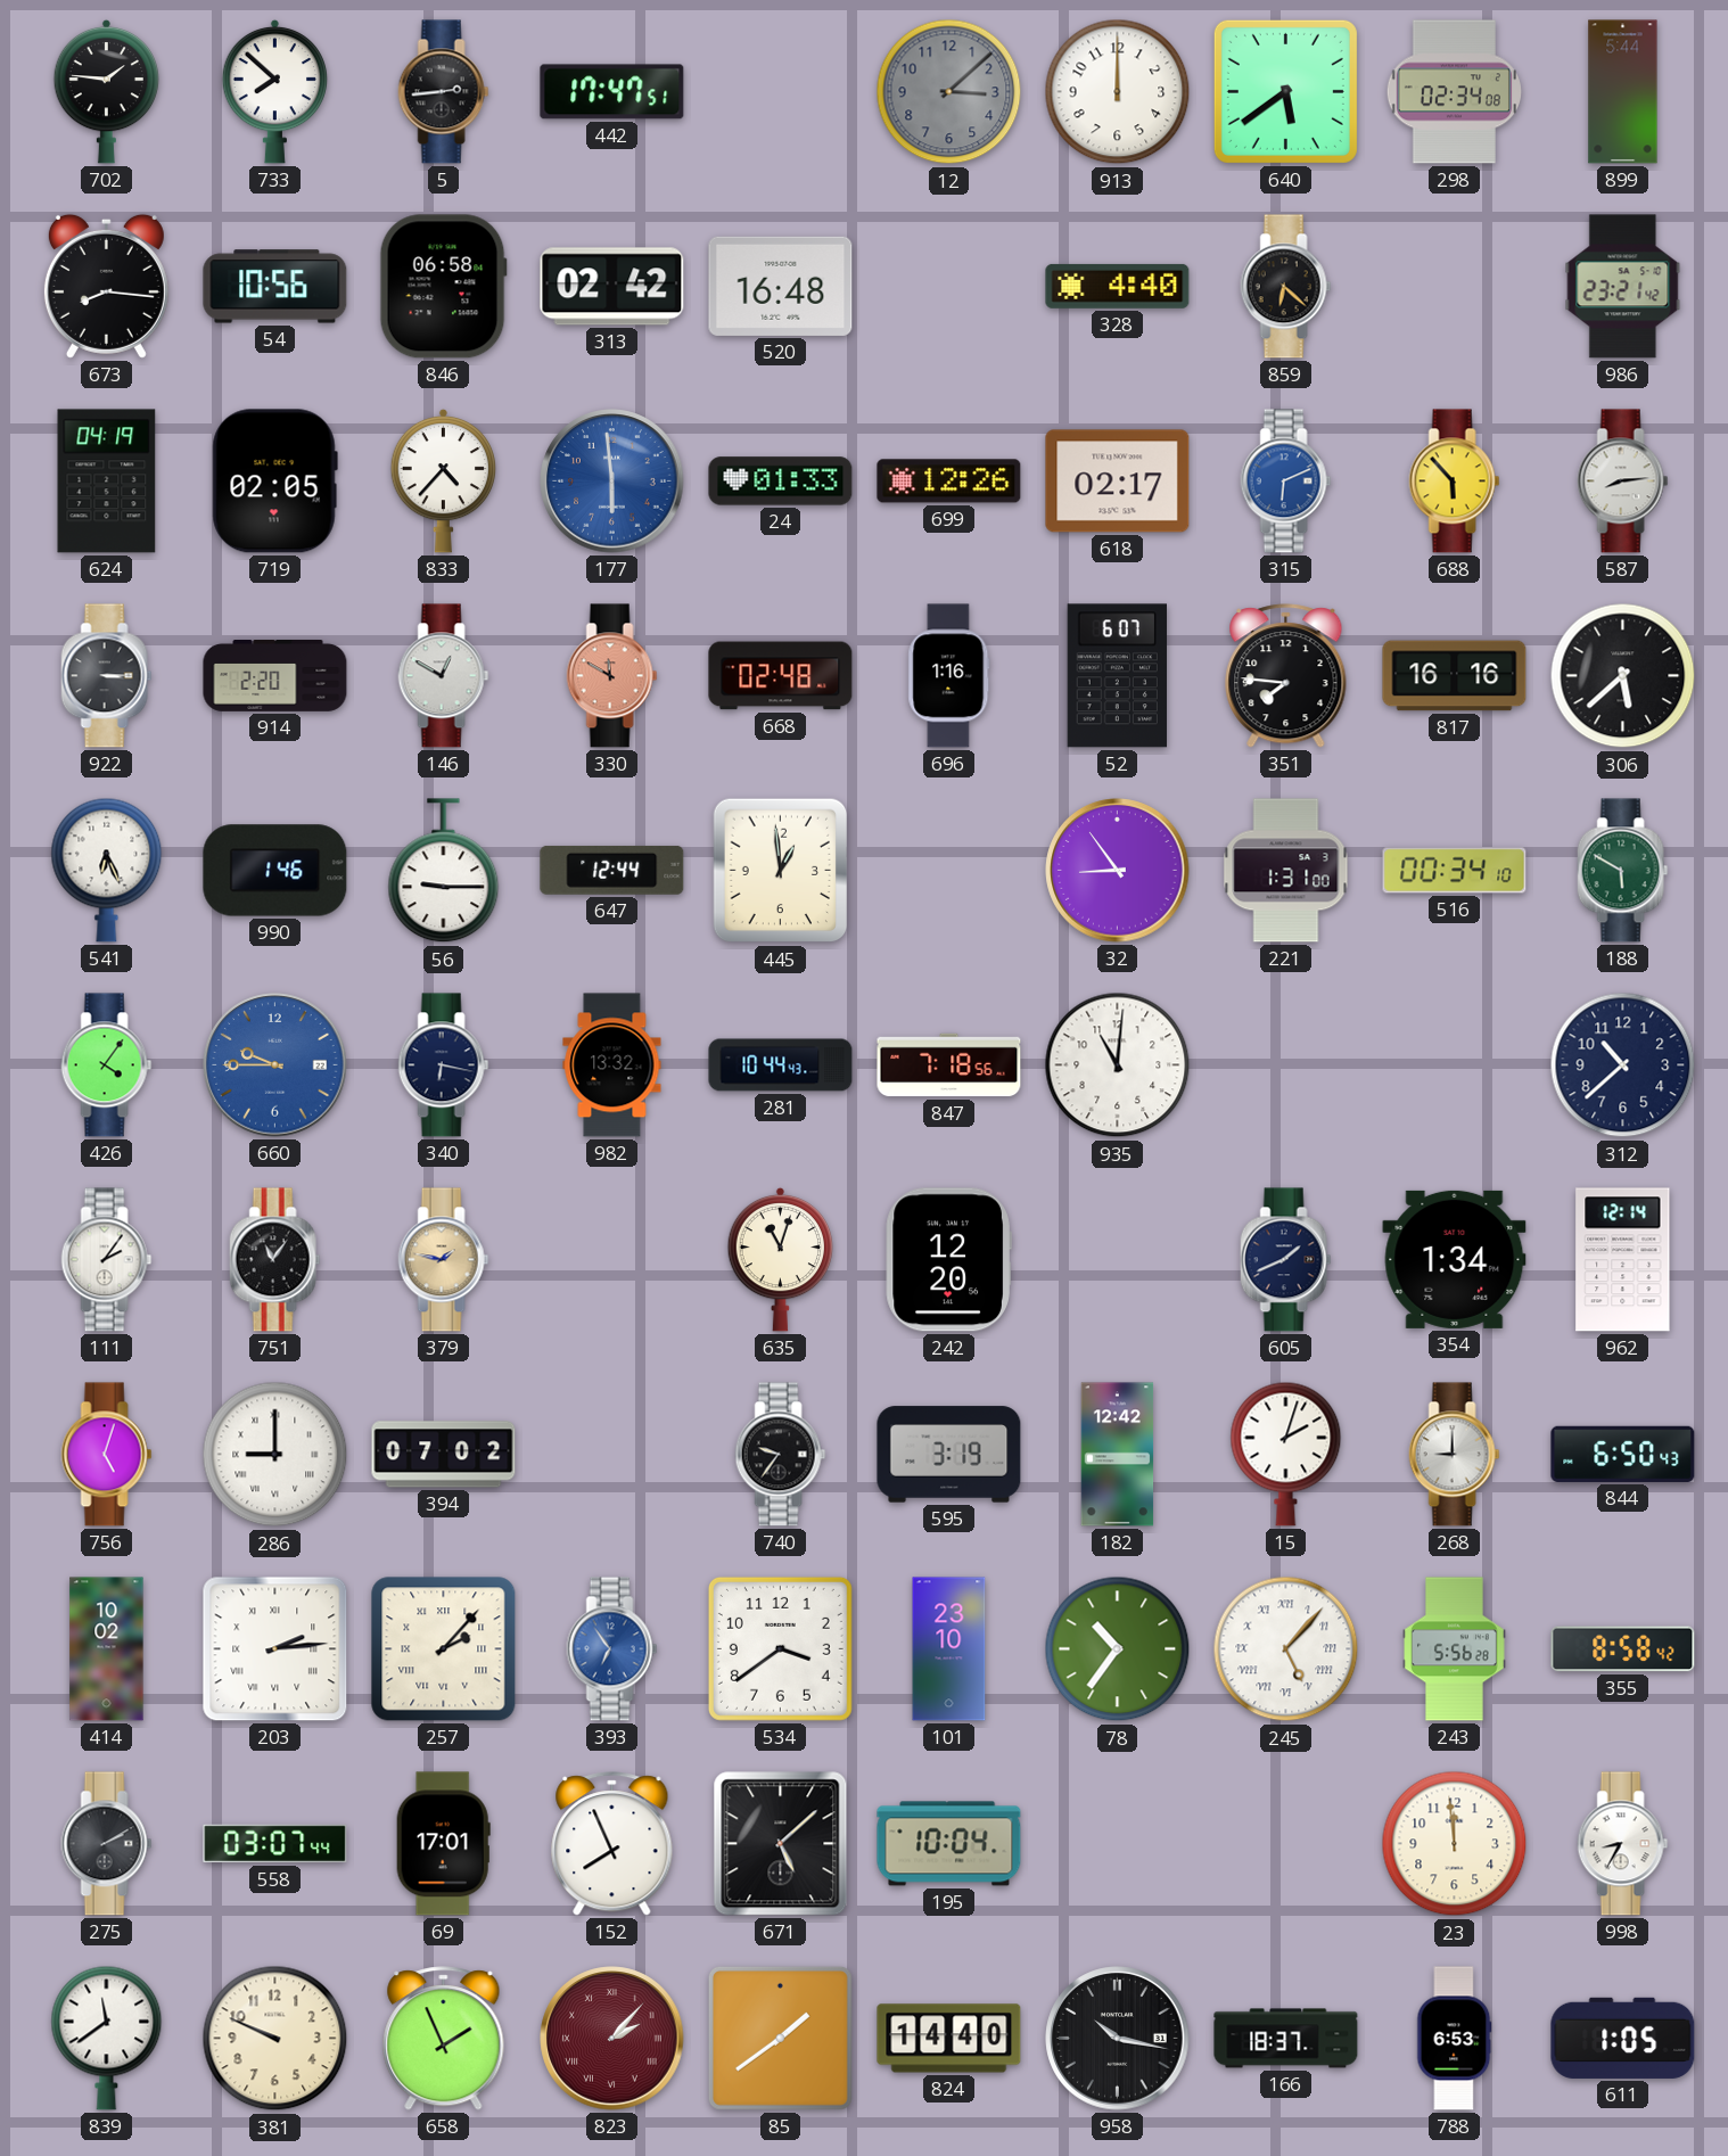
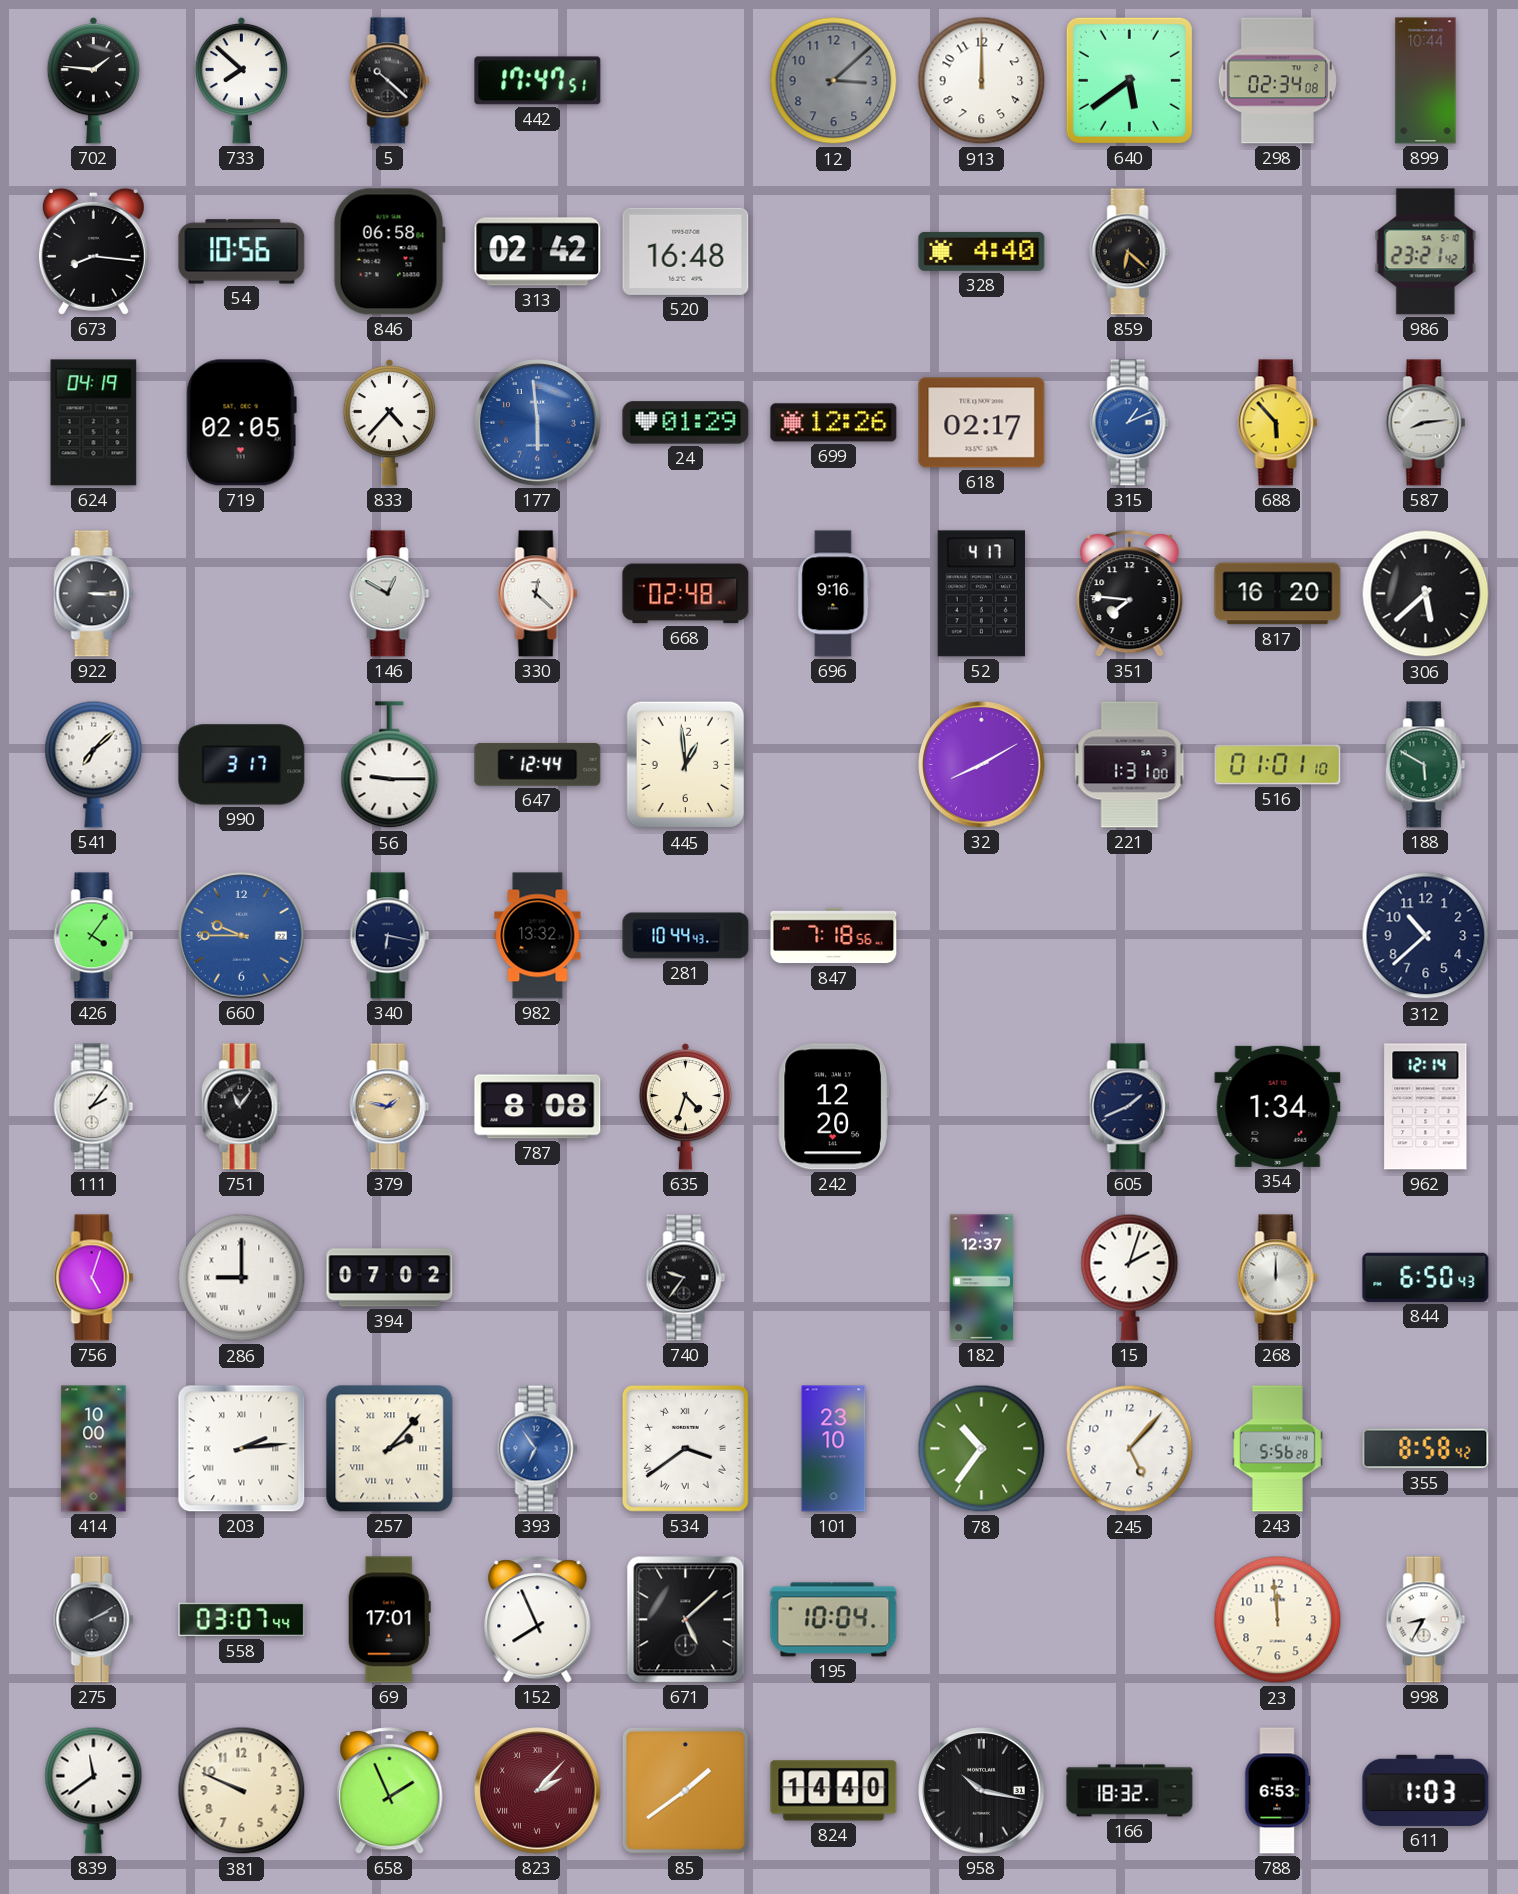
5: 2:44 -> 10:22
899: 5:44 -> 10:44
24: 01:33 -> 01:29
315: 6:11 -> 1:11
914: 2:20 -> none
330: 11:50 -> 12:22
330 dial: salmon -> white
696: 1:16 -> 9:16
52: 6:07 -> 4:17
817: 16:16 -> 16:20
541: 6:26 -> 7:08
990: 1:46 -> 3:17
32: 8:54 -> 8:10
516: 00:34 -> 01:01
935: 11:01 -> none
787: none -> 8:08
635: 11:03 -> 4:33
595: 3:19 -> none
182: 12:42 -> 12:37
268: 9:00 -> 12:00
414: 10:02 -> 10:00
534 numerals: Arabic -> Roman
245 numerals: Roman -> Arabic
166: 18:37 -> 18:32
611: 1:05 -> 1:03
